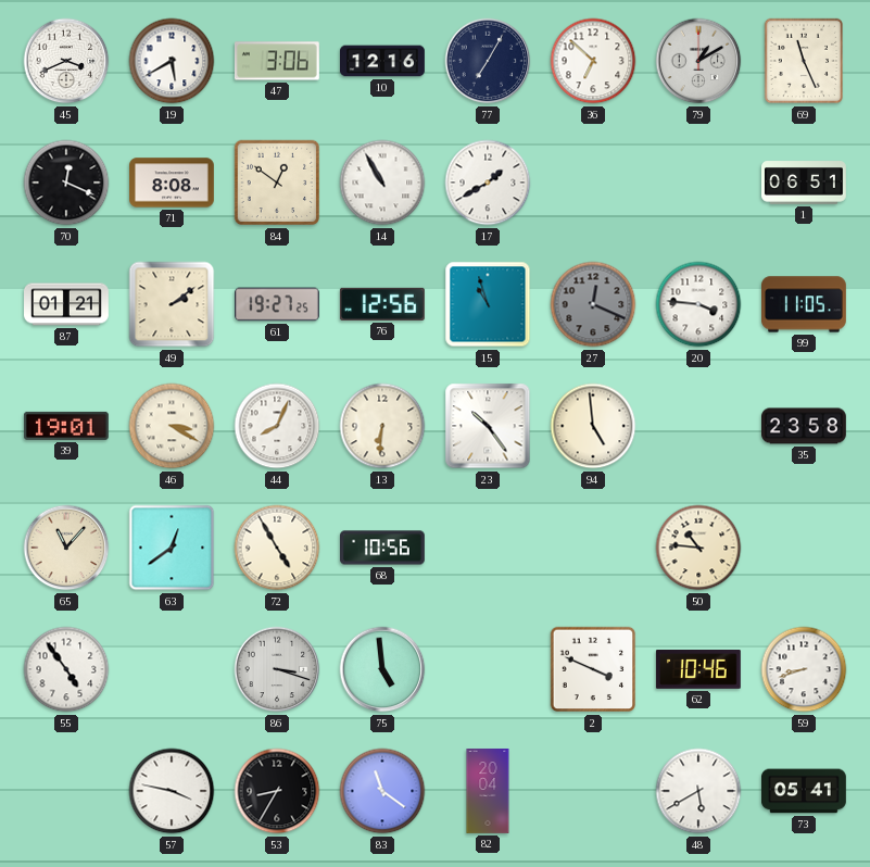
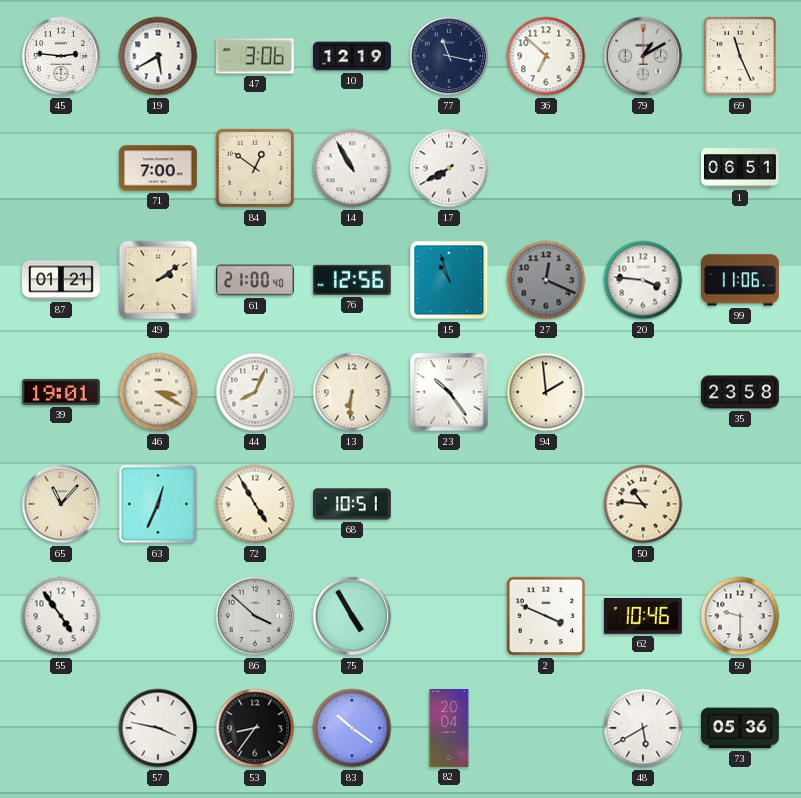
45: 3:41 -> 2:46
10: 12:16 -> 12:19
77: 7:05 -> 11:17
70: 12:19 -> none
71: 8:08 -> 7:00
17: 1:40 -> 7:40
61: 19:27 -> 21:00
99: 11:05 -> 11:06
94: 4:59 -> 1:59
63: 12:39 -> 12:34
68: 10:56 -> 10:51
86: 3:18 -> 3:52
75: 4:59 -> 4:55
59: 8:42 -> 9:30
53: 8:35 -> 8:36
83: 11:21 -> 10:21
73: 05:41 -> 05:36
